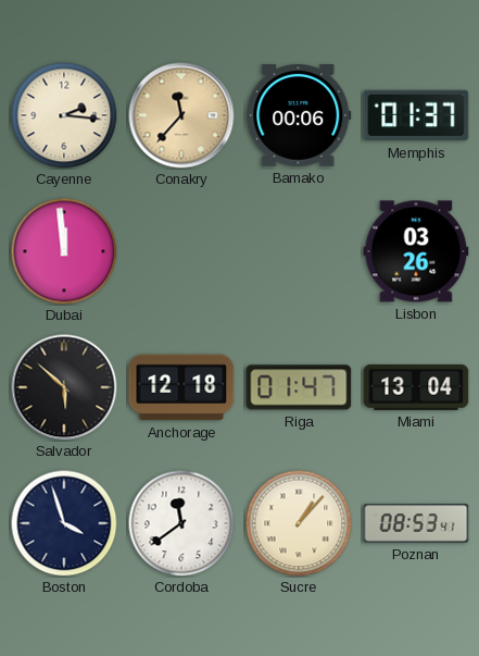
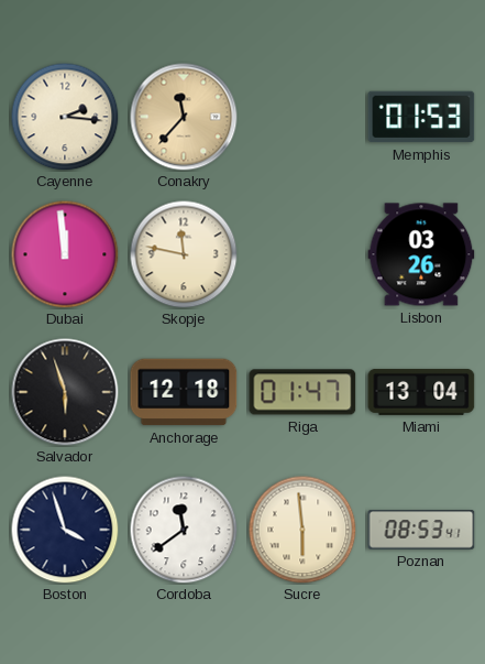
Bamako: 00:06 -> none
Memphis: 01:37 -> 01:53
Skopje: none -> 11:47
Salvador: 5:52 -> 5:57
Sucre: 1:07 -> 5:59
